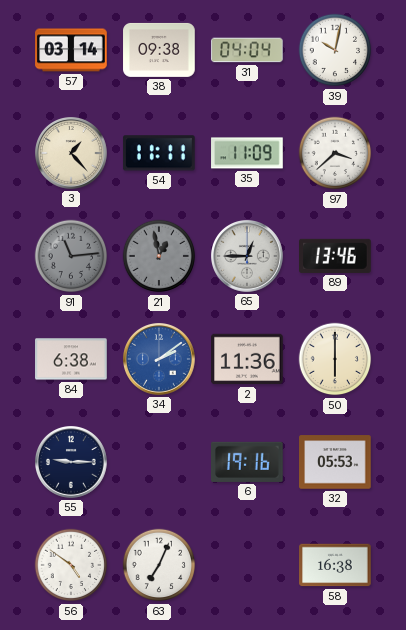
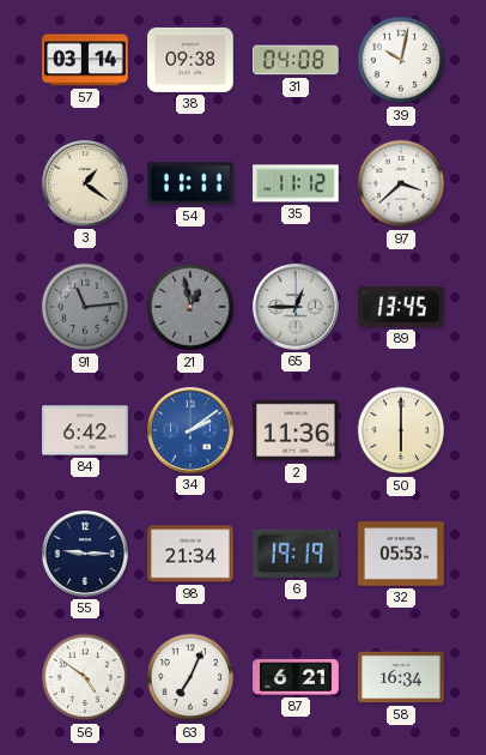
31: 04:04 -> 04:08
3: 1:23 -> 1:21
35: 11:09 -> 11:12
89: 13:46 -> 13:45
84: 6:38 -> 6:42
98: none -> 21:34
6: 19:16 -> 19:19
87: none -> 6:21
58: 16:38 -> 16:34
